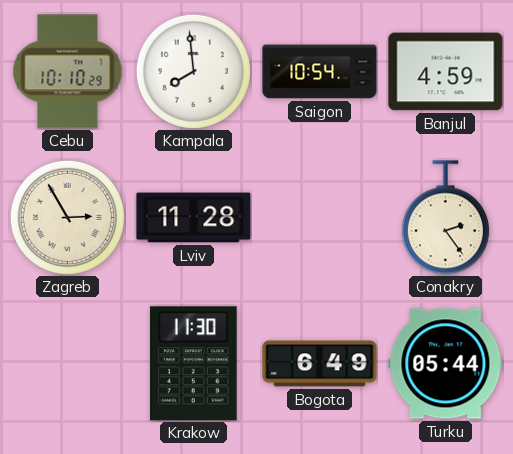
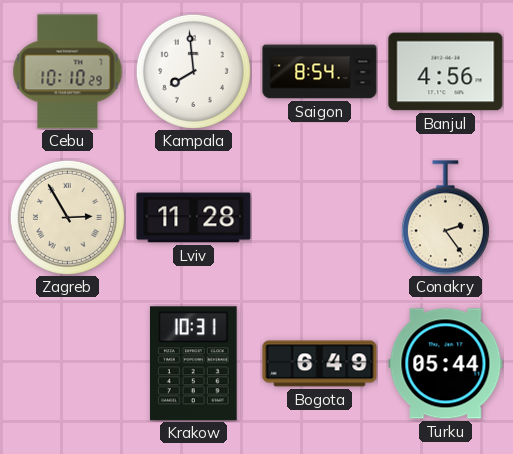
Saigon: 10:54 -> 8:54
Banjul: 4:59 -> 4:56
Krakow: 11:30 -> 10:31
